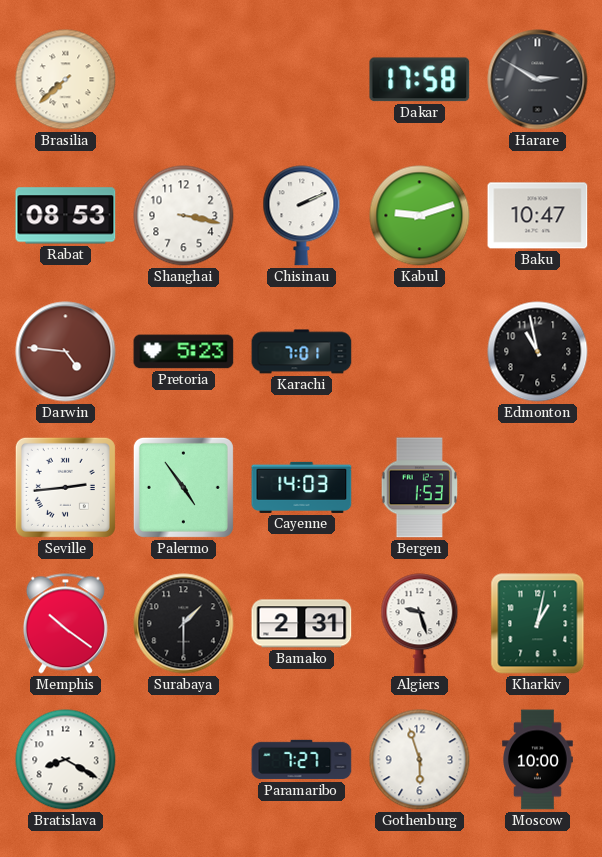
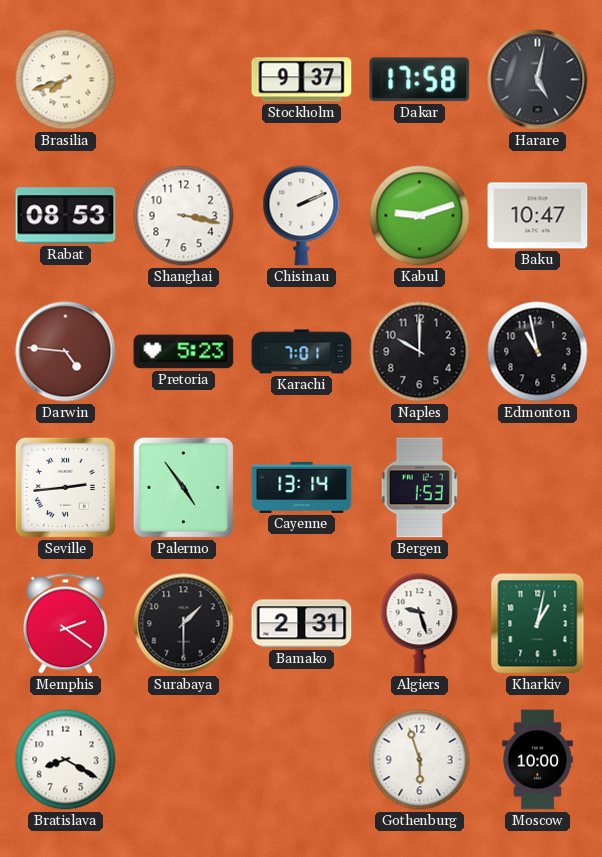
Brasilia: 7:38 -> 7:42
Stockholm: none -> 9:37
Harare: 2:50 -> 5:02
Naples: none -> 10:00
Cayenne: 14:03 -> 13:14
Memphis: 10:21 -> 2:21
Paramaribo: 7:27 -> none
